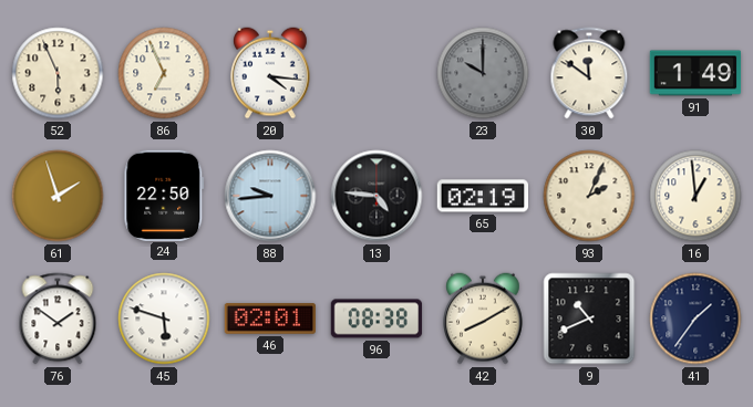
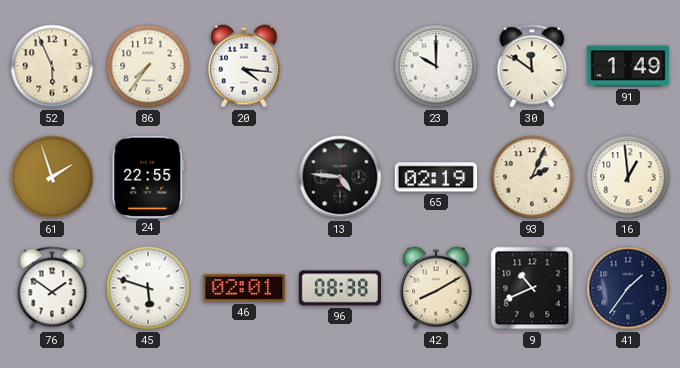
86: 6:56 -> 7:36
23 dial: grey -> white
24: 22:50 -> 22:55
88: 9:44 -> none
